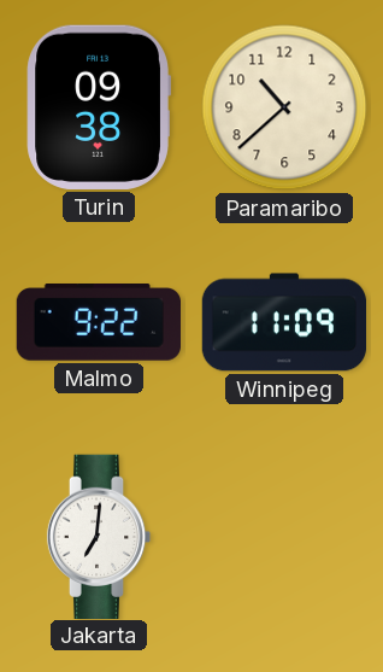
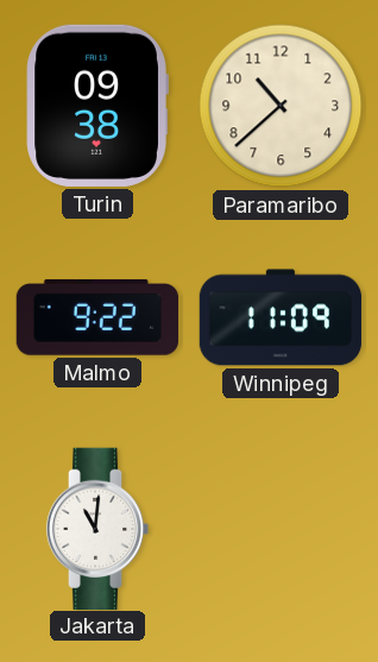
Jakarta: 7:01 -> 11:01
